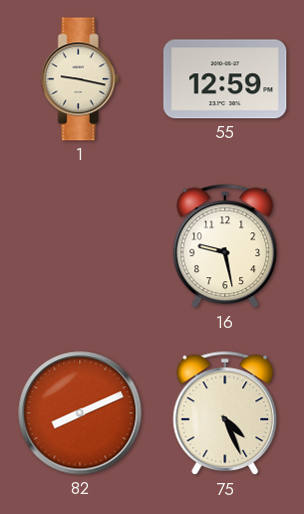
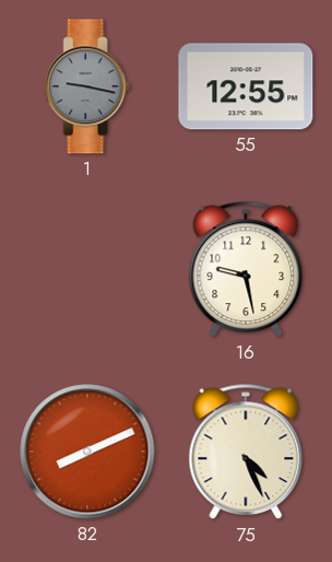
1 dial: cream -> grey
55: 12:59 -> 12:55
